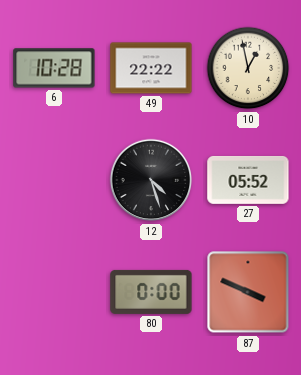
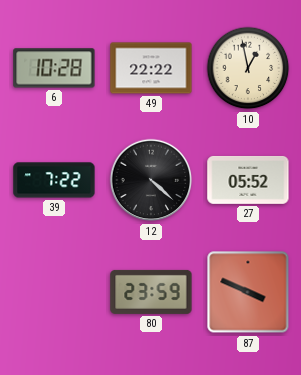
39: none -> 7:22
12: 4:27 -> 4:22
80: 0:00 -> 23:59
